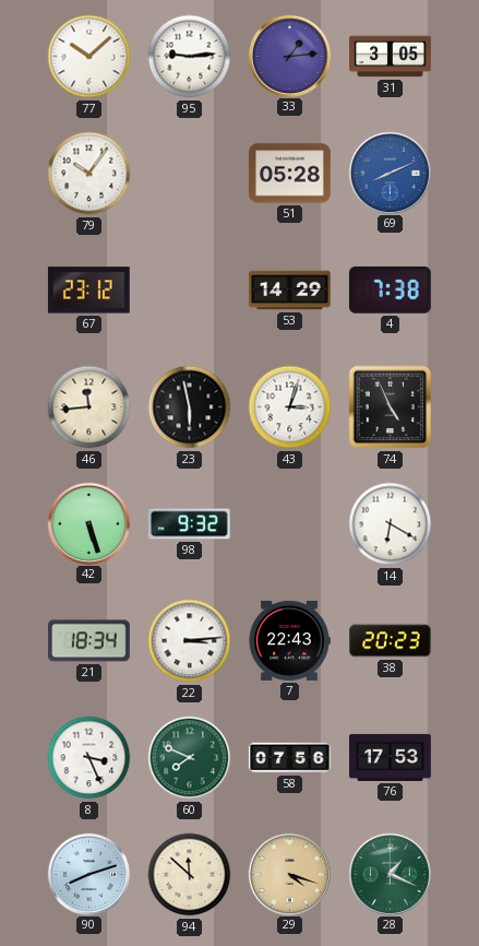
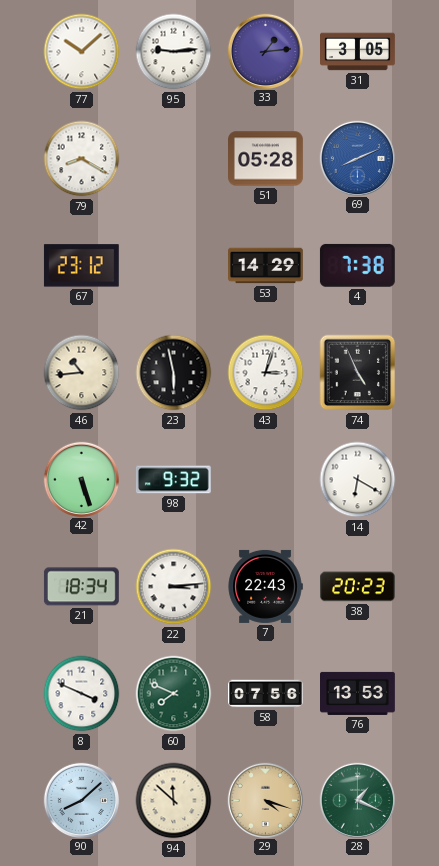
79: 10:06 -> 8:20
46: 11:44 -> 10:44
8: 3:26 -> 3:49
76: 17:53 -> 13:53
90: 8:12 -> 8:08
